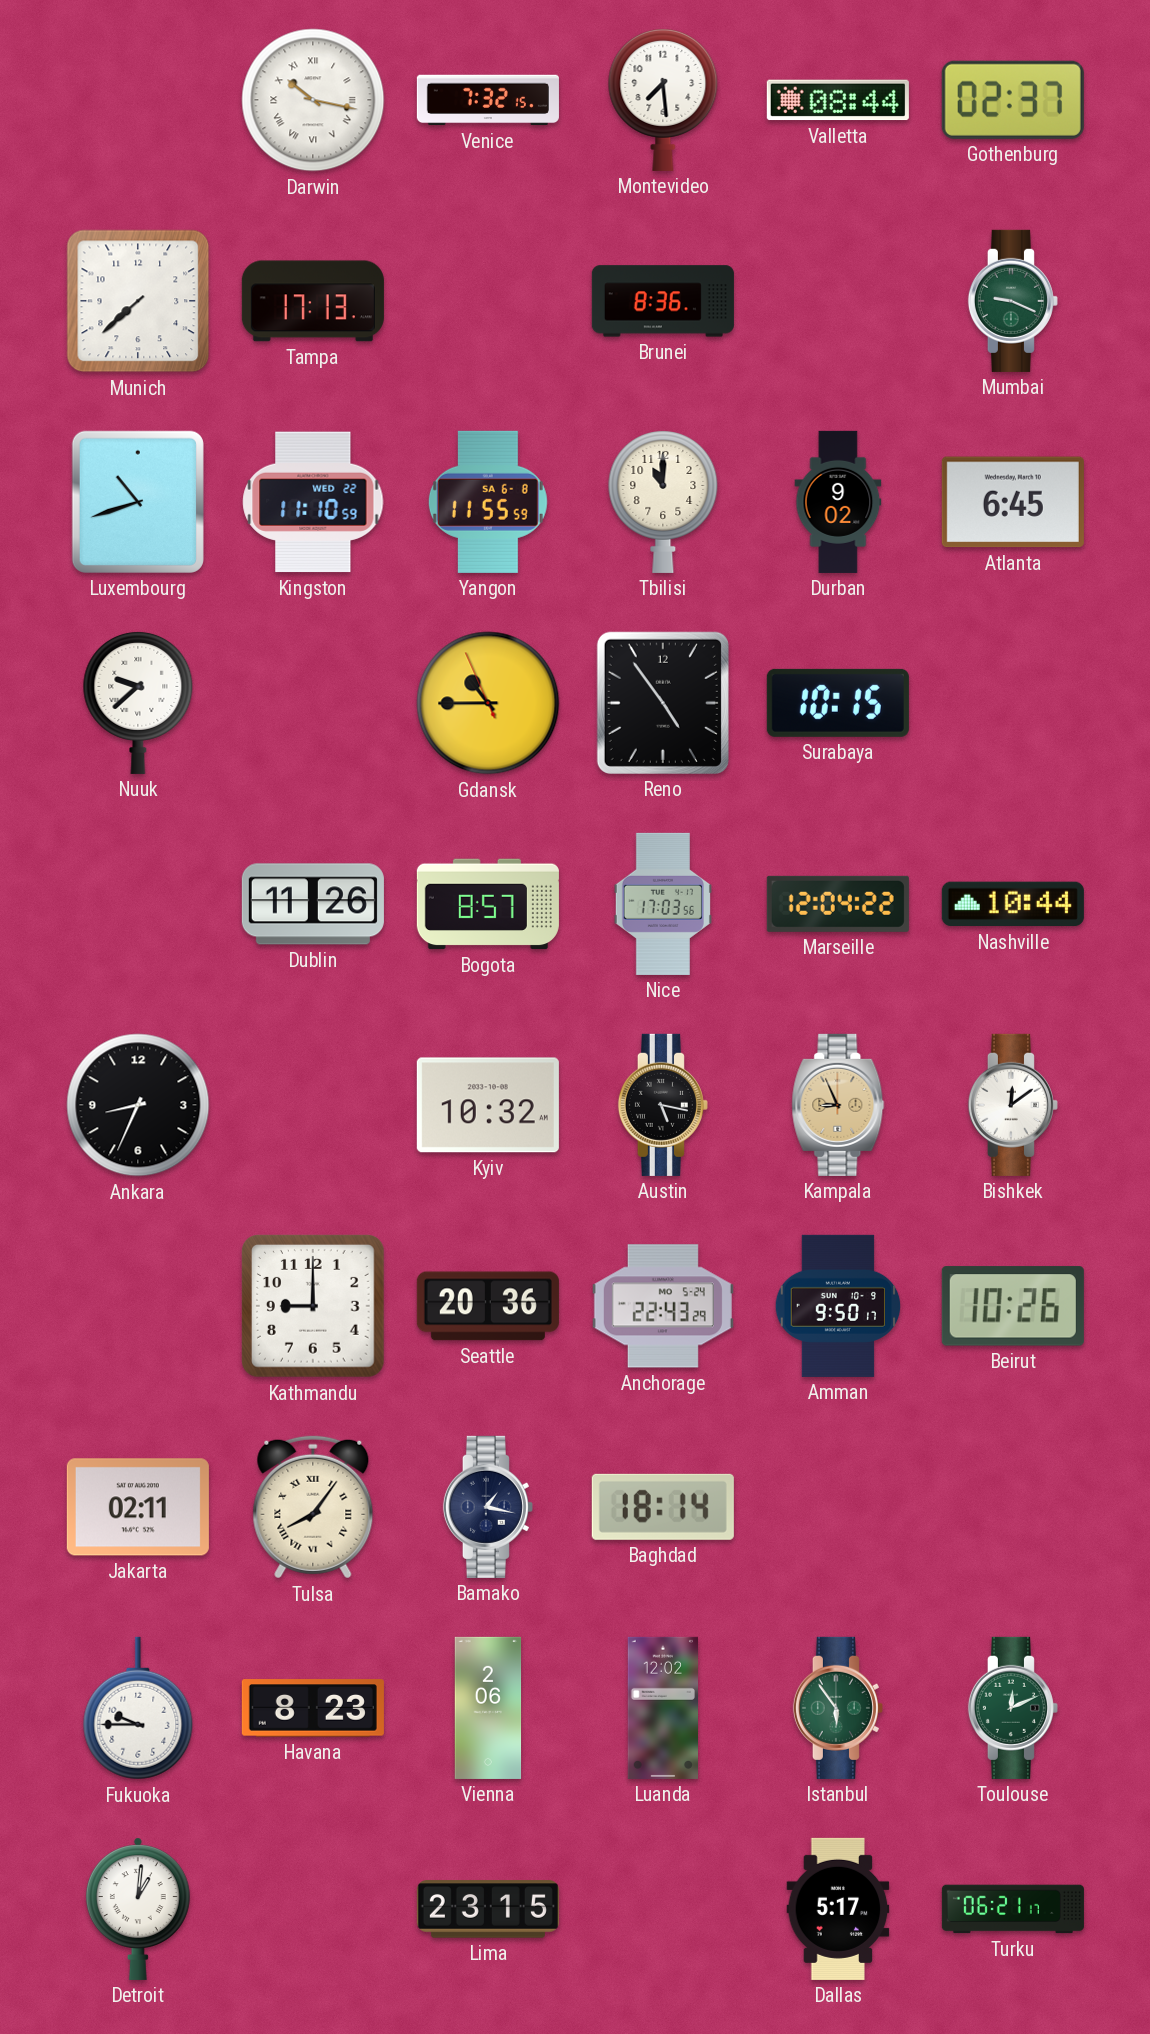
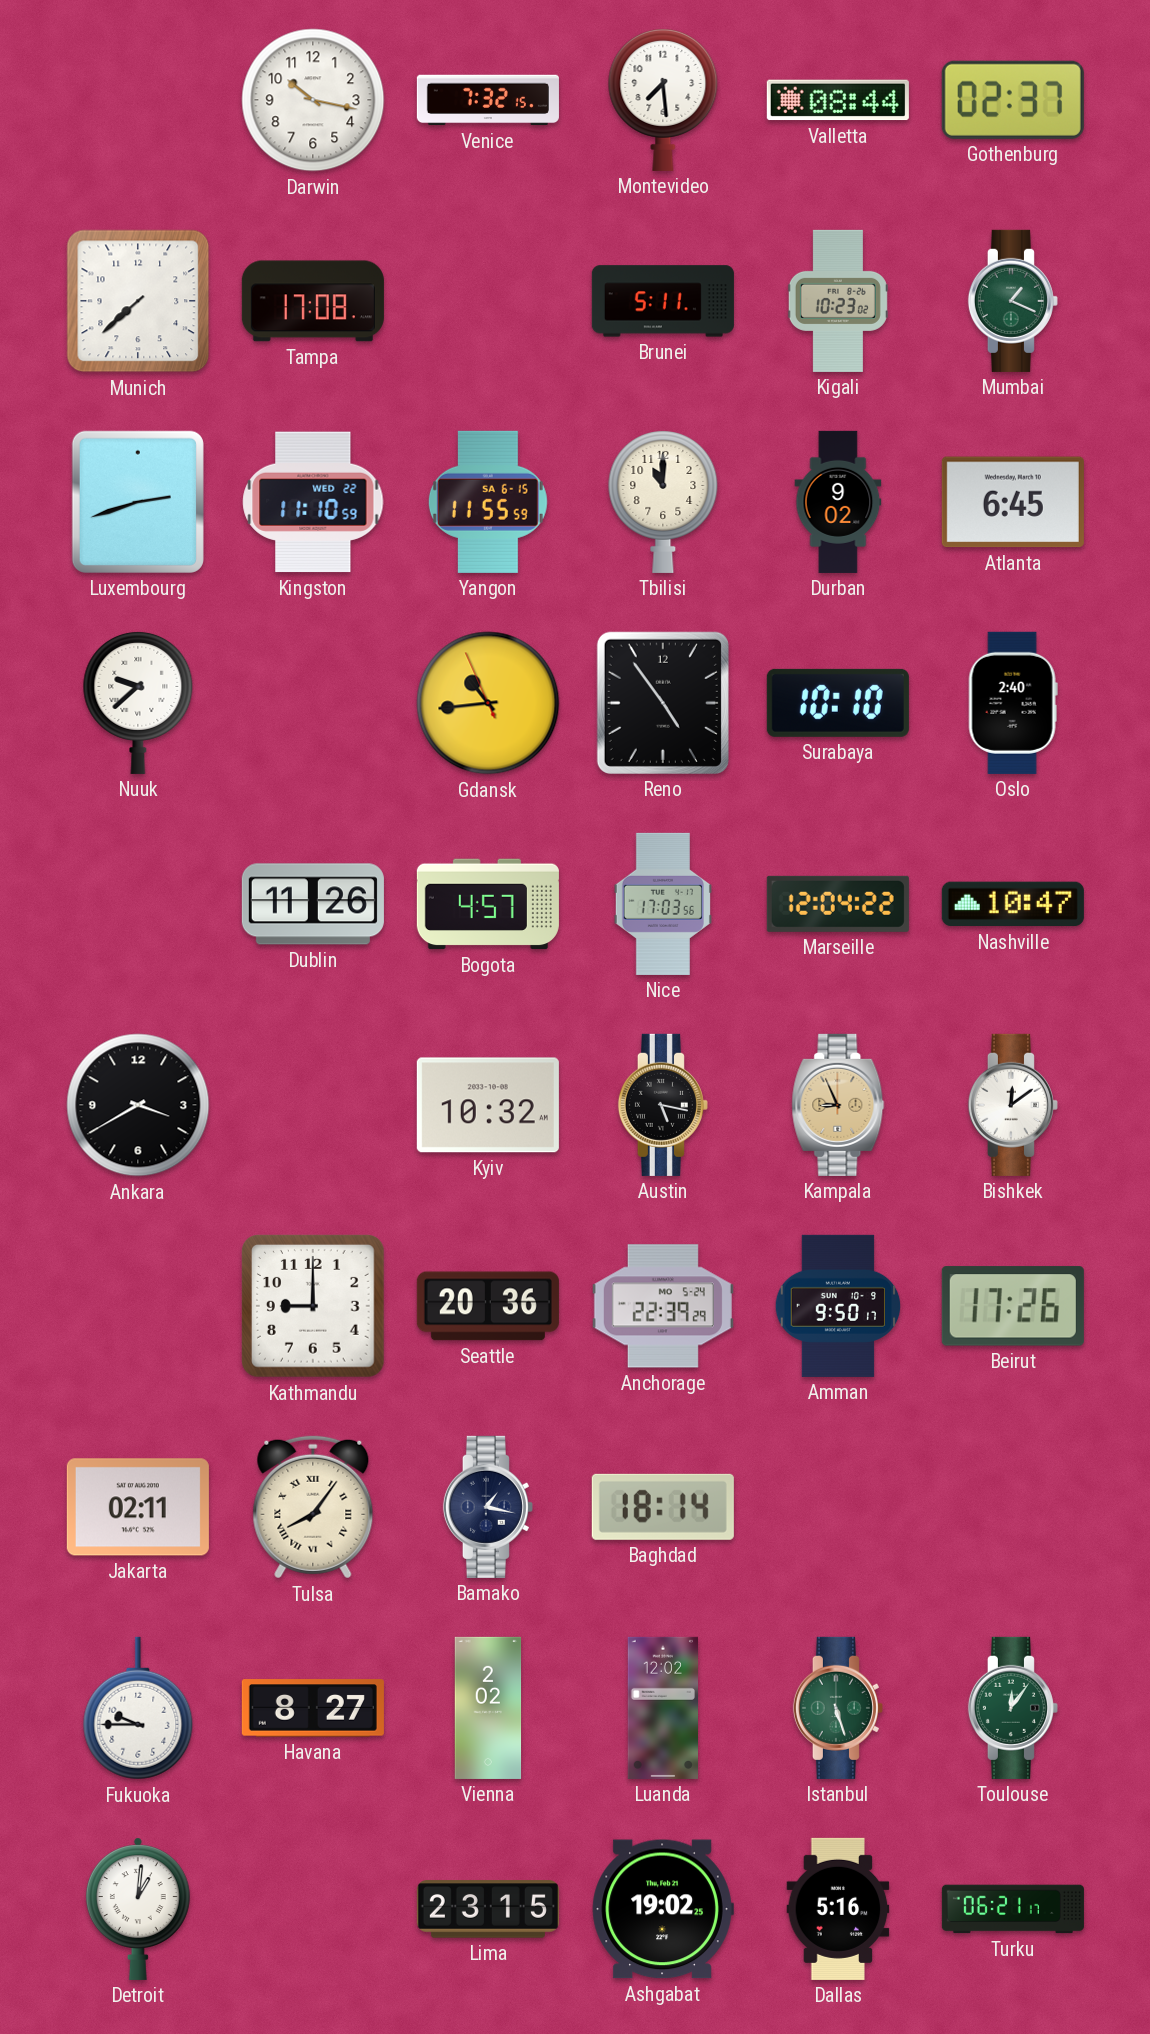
Darwin numerals: Roman -> Arabic
Tampa: 17:13 -> 17:08
Brunei: 8:36 -> 5:11
Kigali: none -> 10:23
Mumbai: 9:19 -> 1:19
Luxembourg: 10:42 -> 2:42
Yangon date: SA 6-8 -> SA 6-15
Gdansk: 10:44 -> 10:43
Surabaya: 10:15 -> 10:10
Oslo: none -> 2:40
Bogota: 8:57 -> 4:57
Nashville: 10:44 -> 10:47
Ankara: 8:34 -> 3:40
Anchorage: 22:43 -> 22:39
Beirut: 10:26 -> 17:26
Havana: 8:23 -> 8:27
Vienna: 2:06 -> 2:02
Istanbul: 5:54 -> 5:27
Toulouse: 12:11 -> 12:06
Ashgabat: none -> 19:02
Dallas: 5:17 -> 5:16
